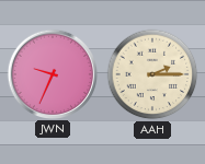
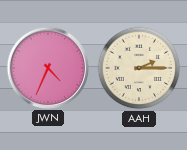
JWN: 9:34 -> 4:34
